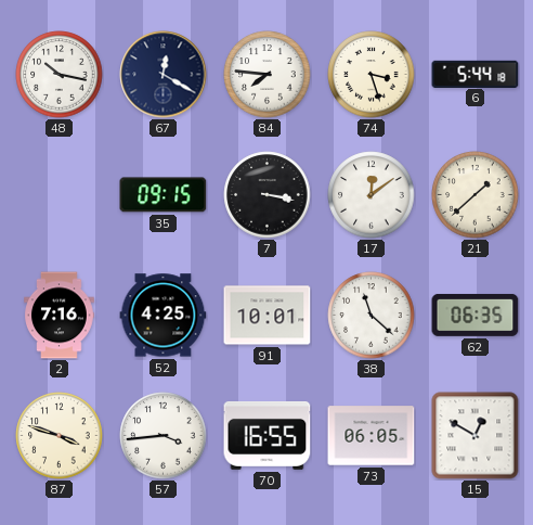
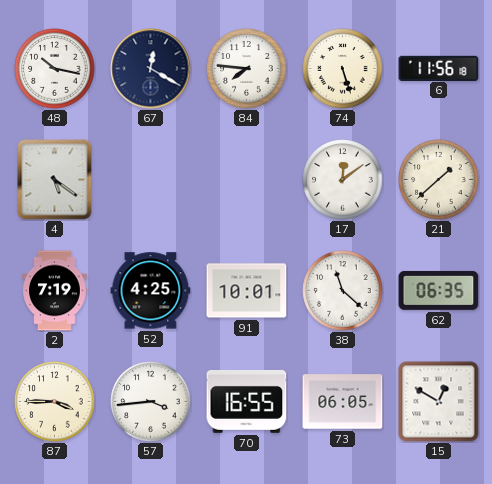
74: 3:27 -> 5:27
6: 5:44 -> 11:56
4: none -> 5:21
35: 09:15 -> none
7: 3:17 -> none
2: 7:16 -> 7:19
87: 3:48 -> 3:45
